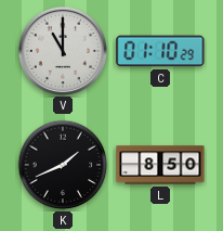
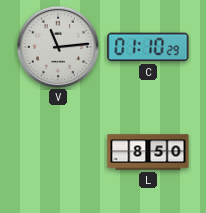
V: 11:00 -> 11:14
K: 1:41 -> none
